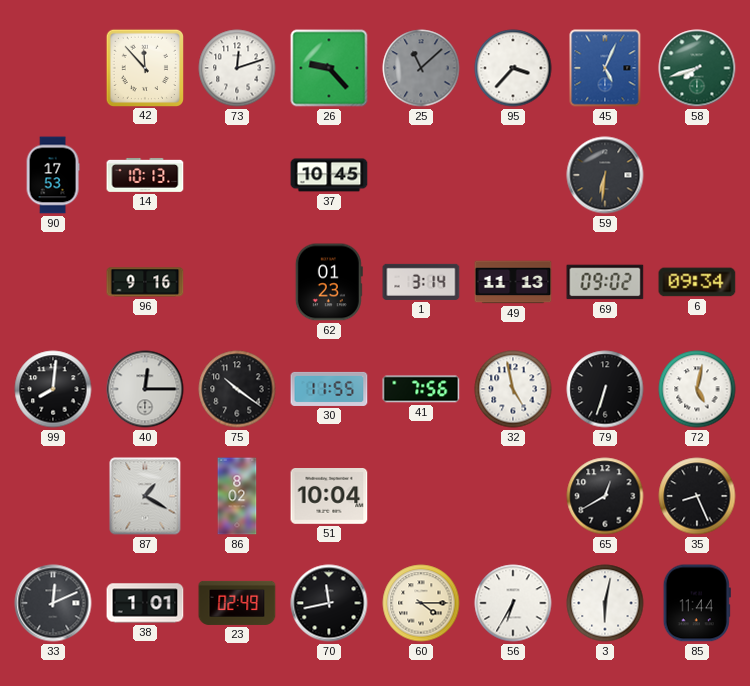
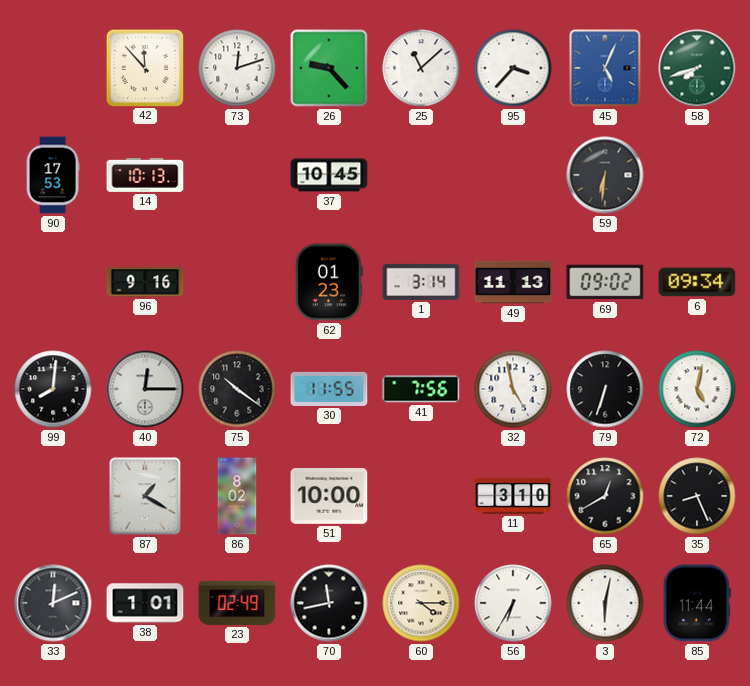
25 dial: grey -> white
51: 10:04 -> 10:00
11: none -> 3:10
